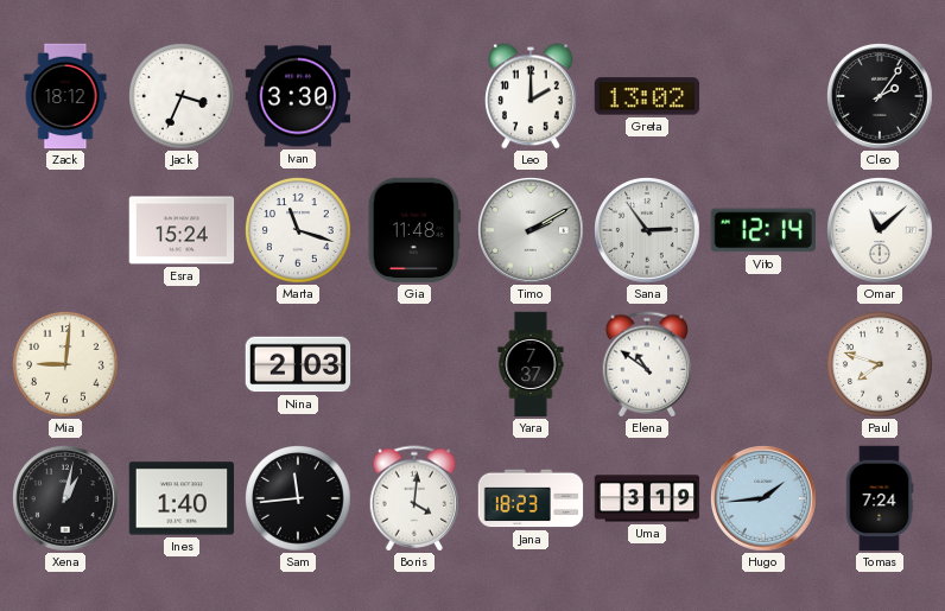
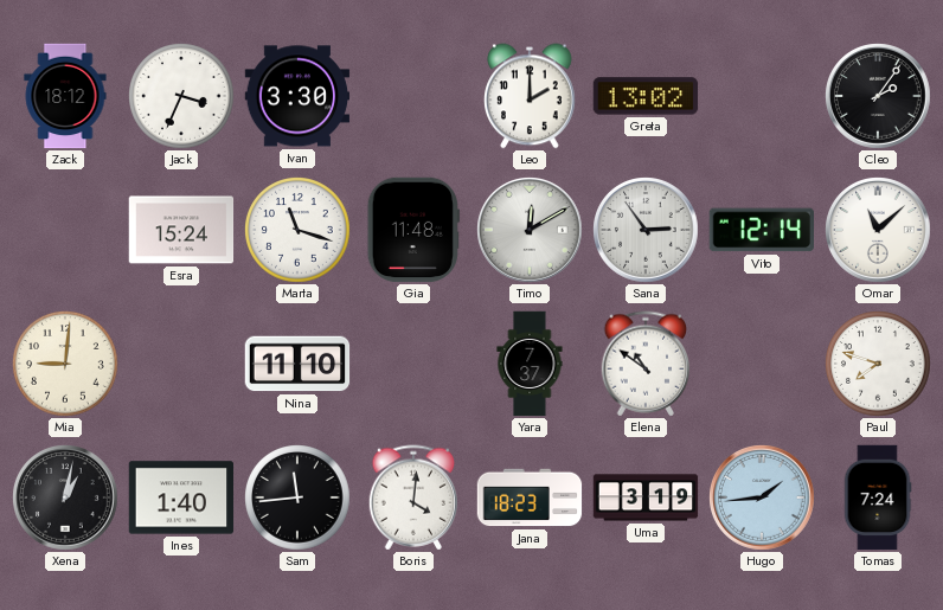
Timo: 2:10 -> 12:10
Nina: 2:03 -> 11:10
